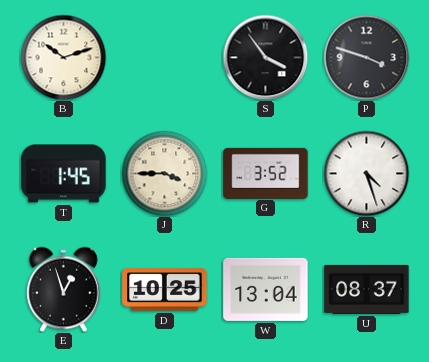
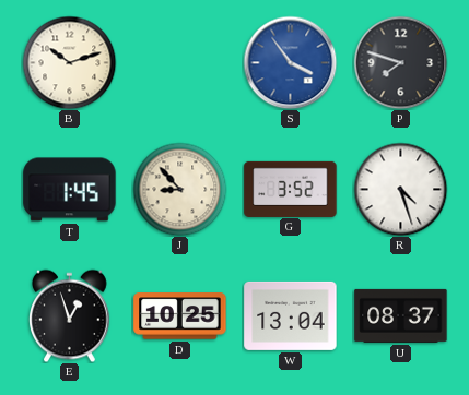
S dial: black -> blue
P: 3:48 -> 7:48
J: 3:45 -> 8:53
